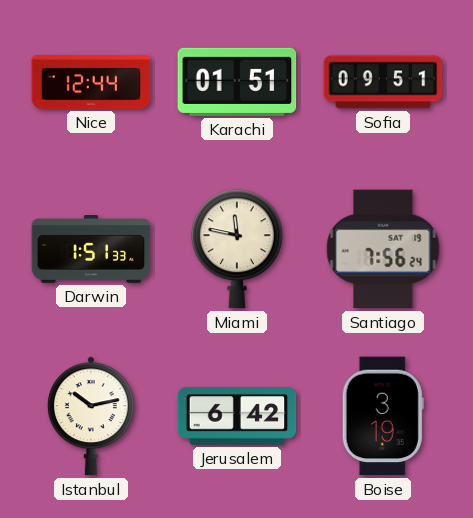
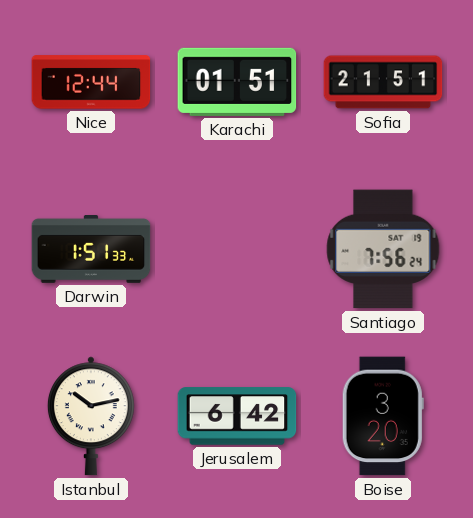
Sofia: 09:51 -> 21:51
Miami: 11:47 -> none
Boise: 3:19 -> 3:20
